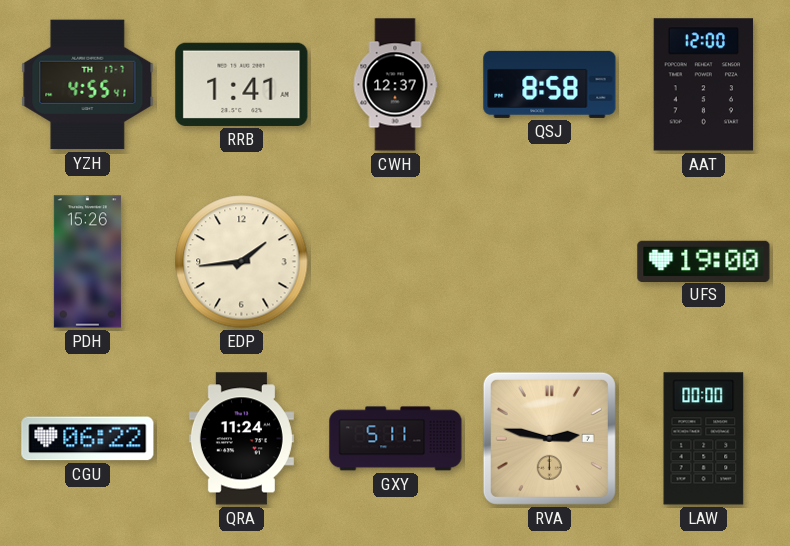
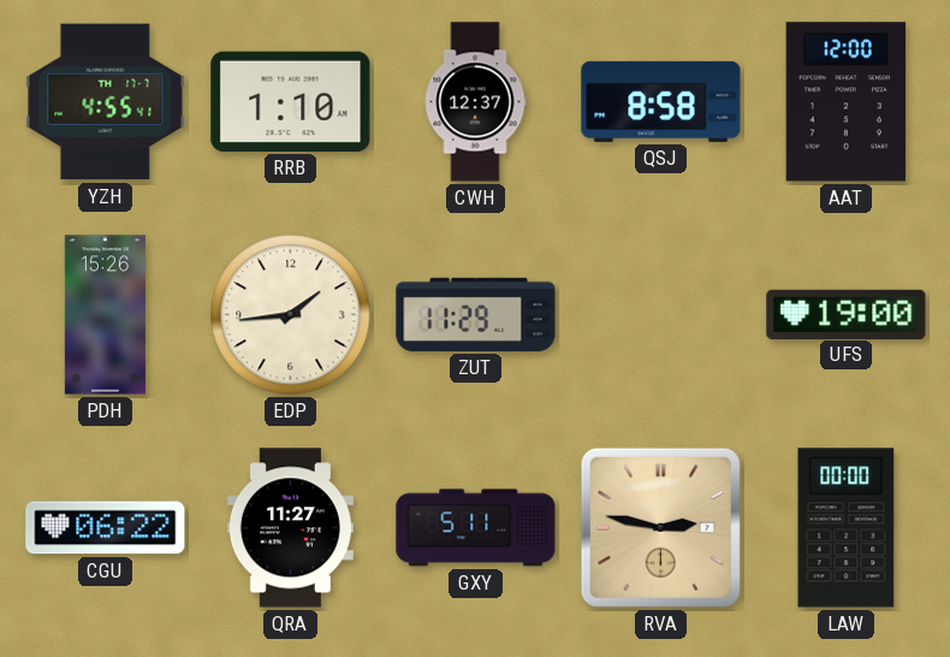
RRB: 1:41 -> 1:10
ZUT: none -> 11:29
QRA: 11:24 -> 11:27
